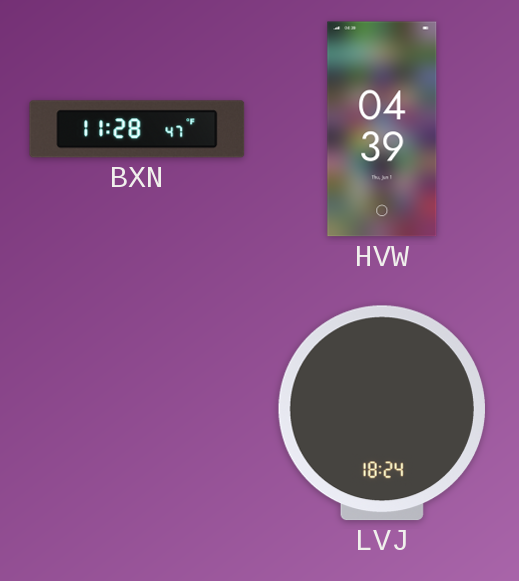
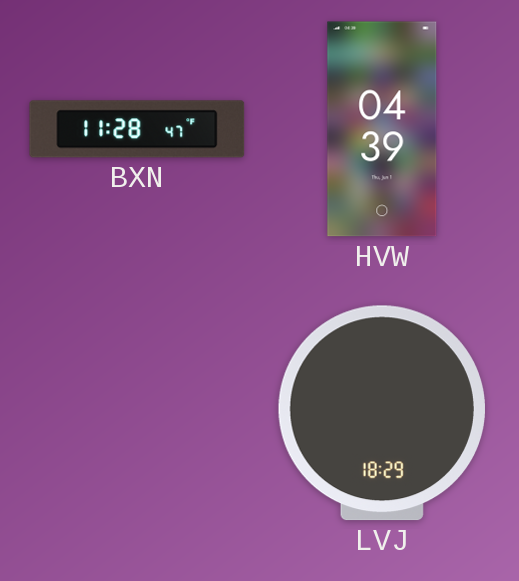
LVJ: 18:24 -> 18:29
